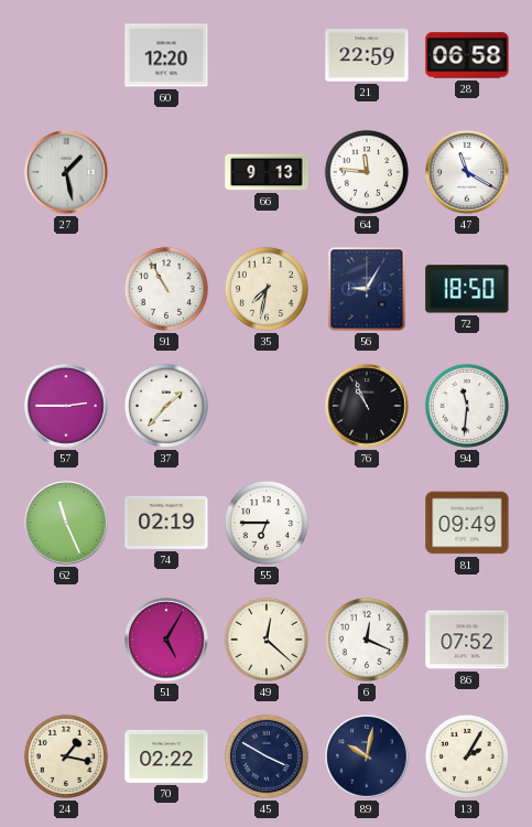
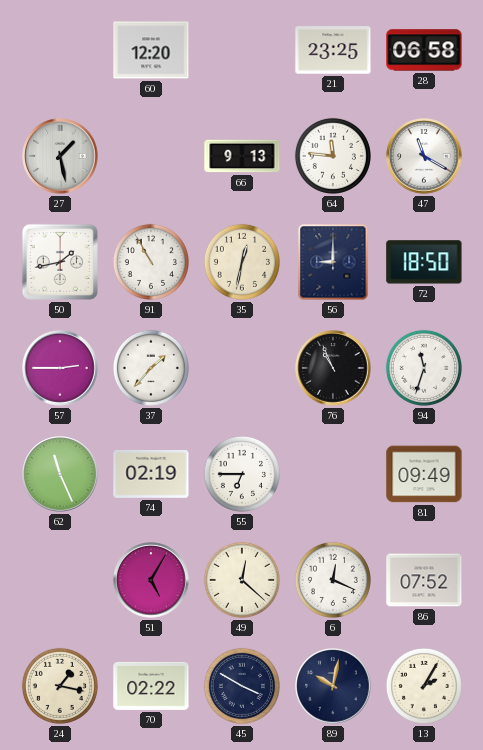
21: 22:59 -> 23:25
50: none -> 1:43
35: 7:32 -> 12:32
56: 9:05 -> 9:00
94: 11:31 -> 11:33
